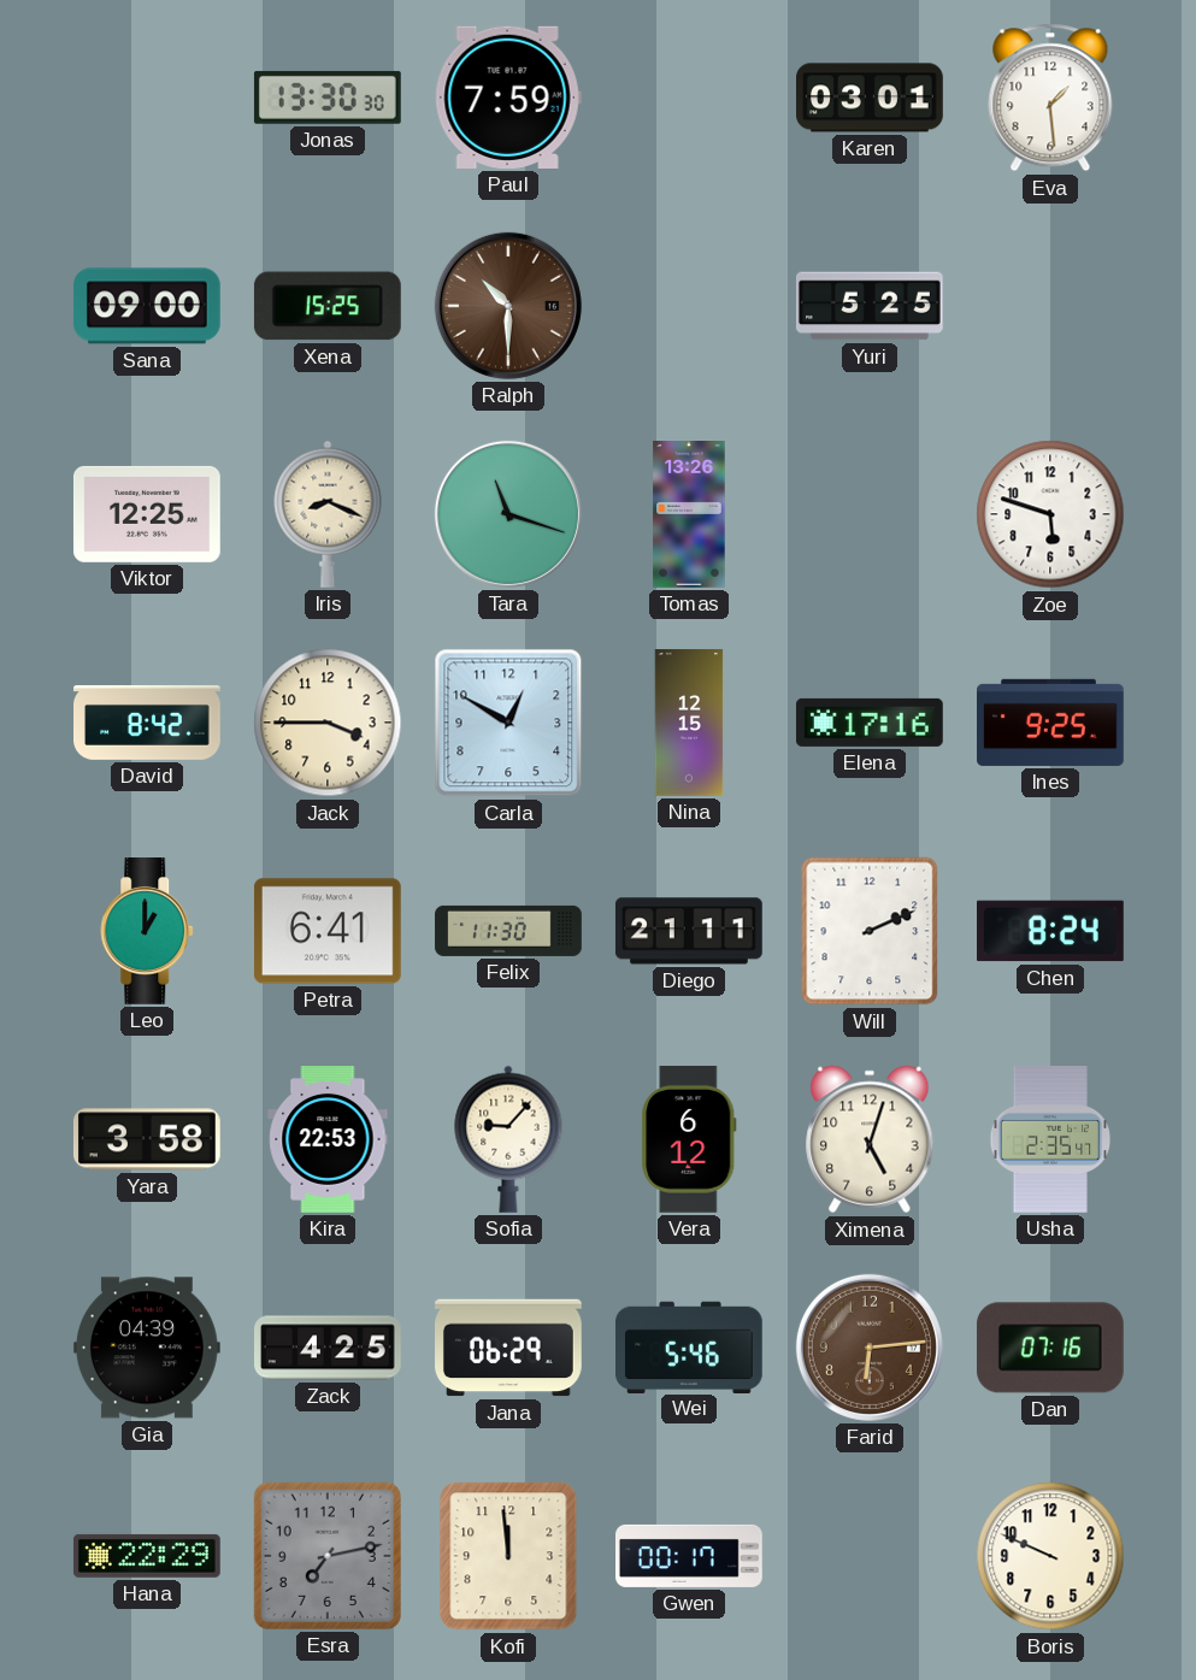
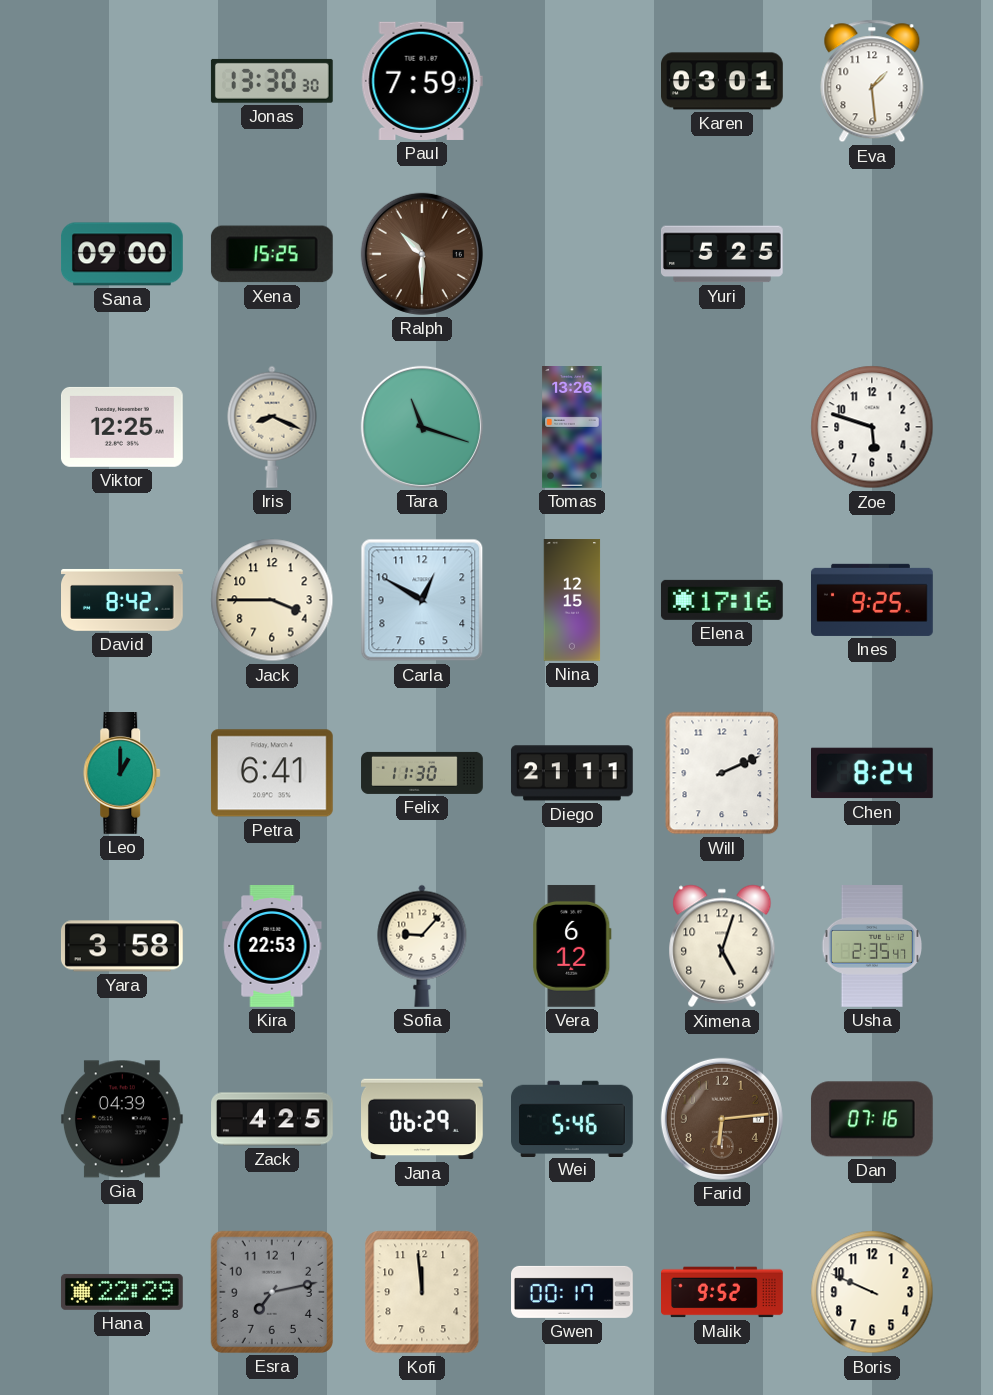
Malik: none -> 9:52
